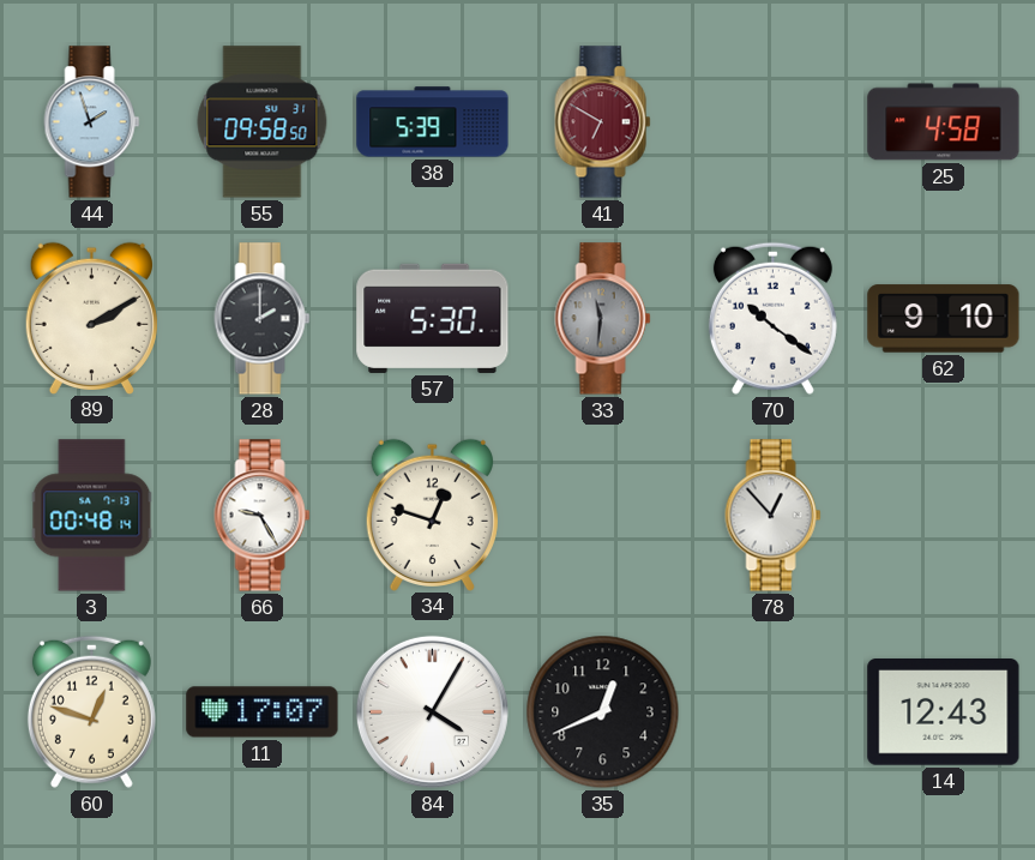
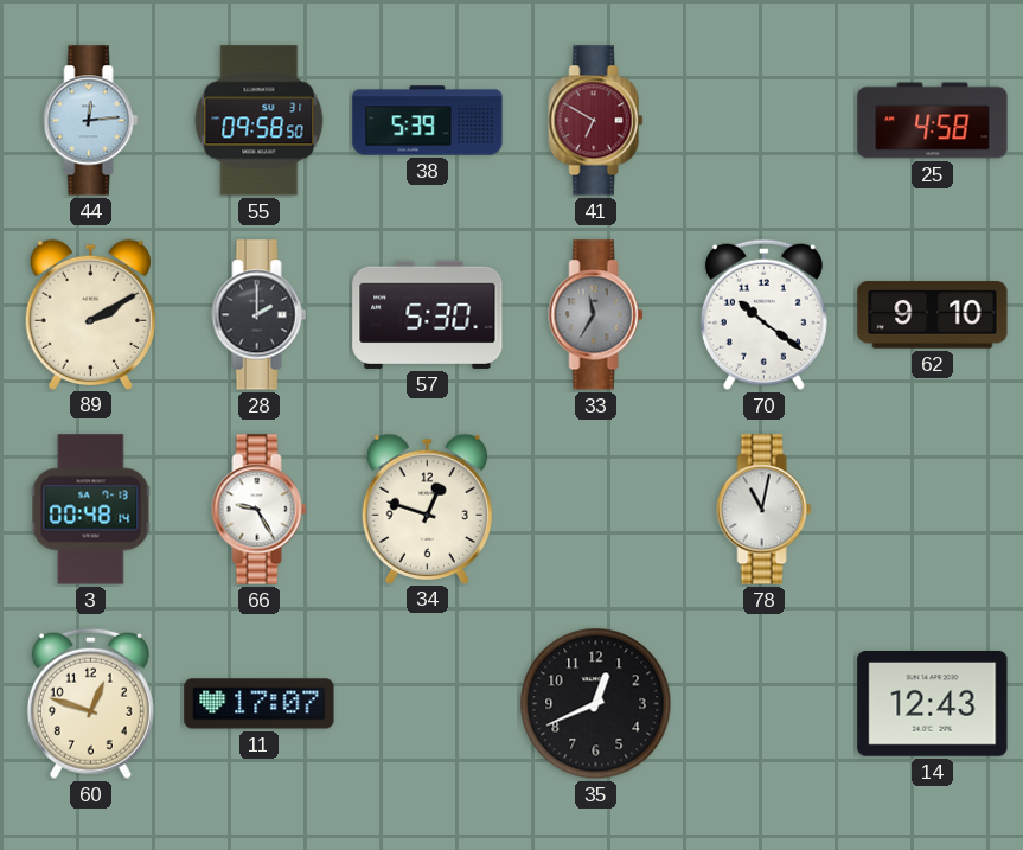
44: 1:57 -> 12:14
33: 11:31 -> 11:35
78: 12:53 -> 11:02
84: 4:05 -> none
